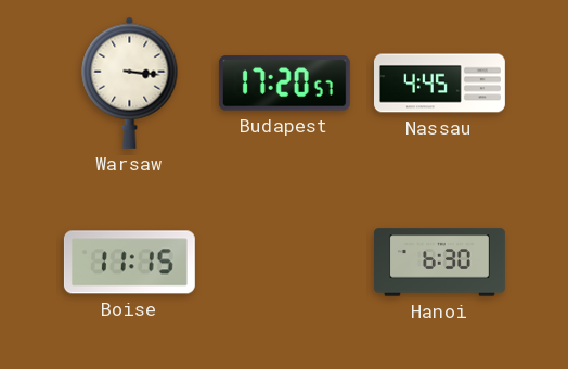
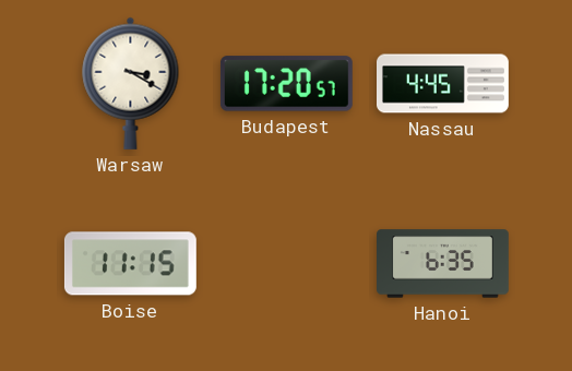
Warsaw: 3:16 -> 3:20
Hanoi: 6:30 -> 6:35
